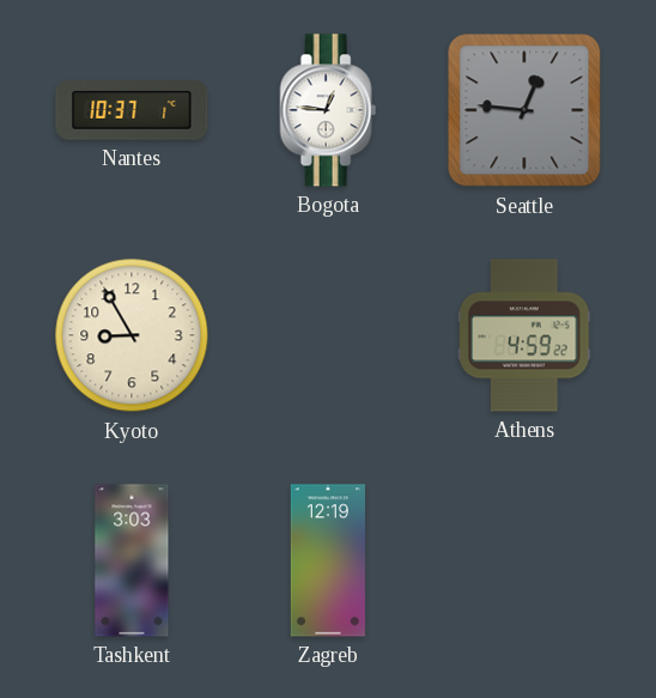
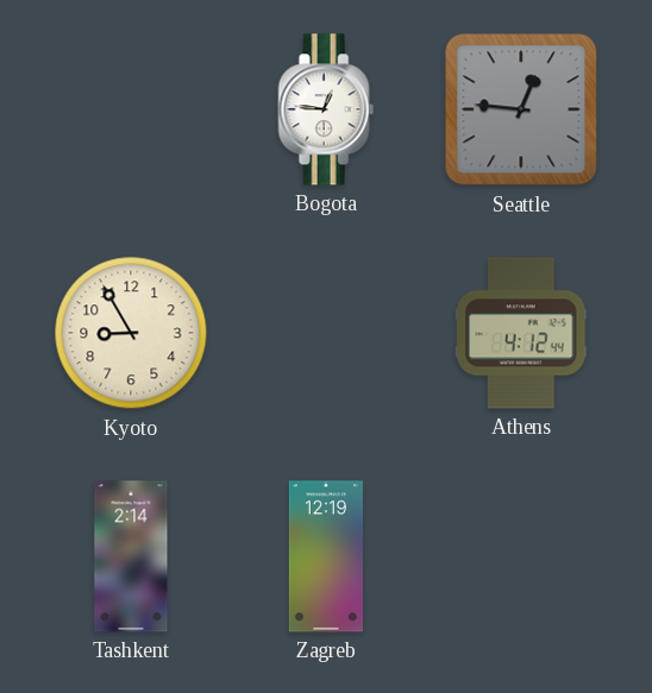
Nantes: 10:37 -> none
Athens: 4:59 -> 4:12
Tashkent: 3:03 -> 2:14
